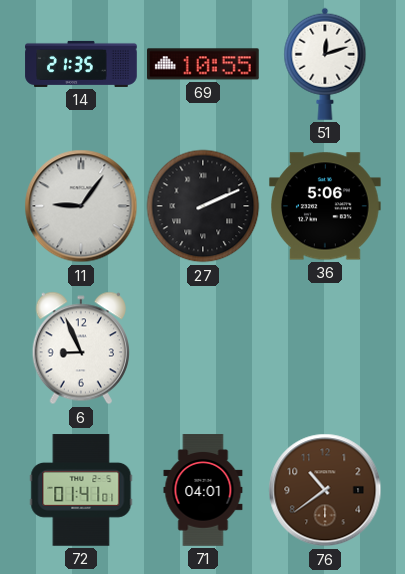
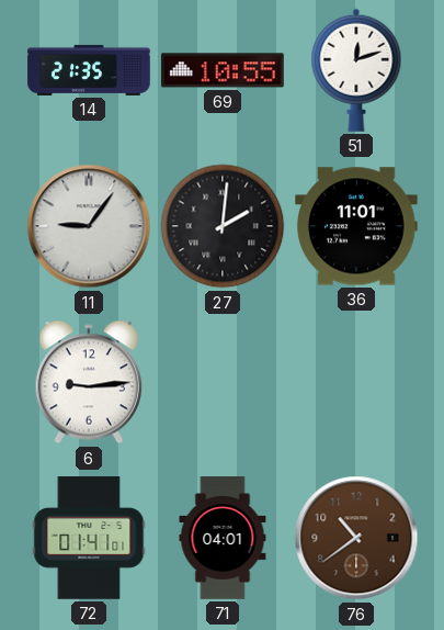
27: 2:11 -> 2:01
36: 5:06 -> 11:01
6: 8:56 -> 9:14
